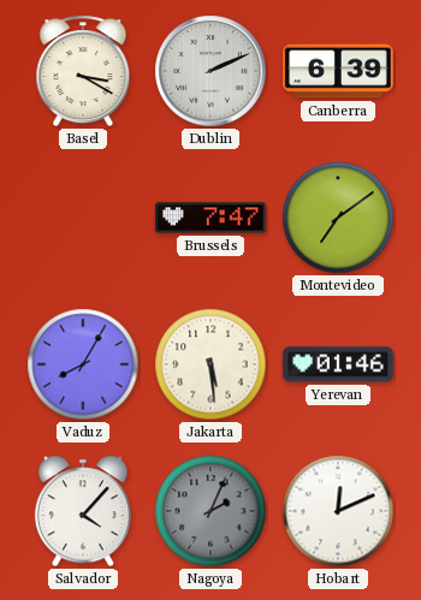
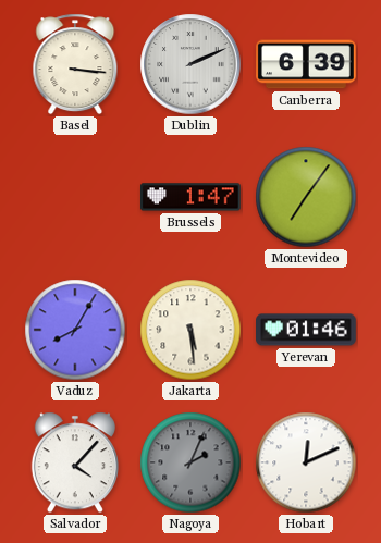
Basel: 3:20 -> 3:16
Brussels: 7:47 -> 1:47
Montevideo: 7:09 -> 7:06
